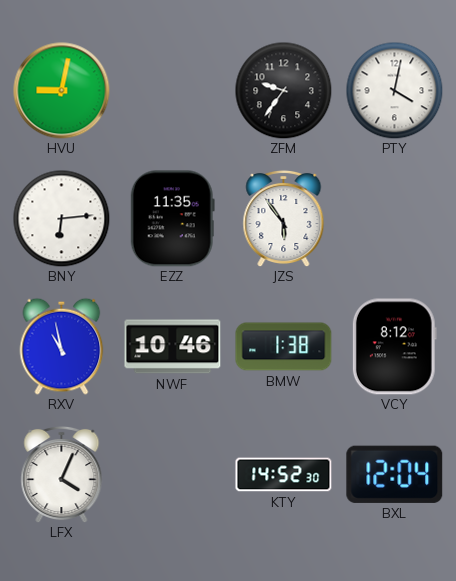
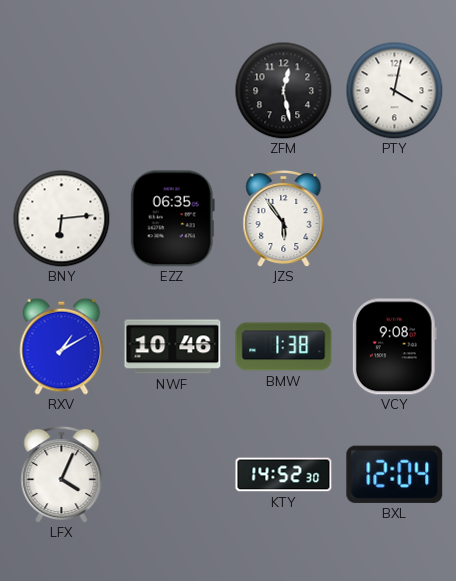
HVU: 9:02 -> none
ZFM: 9:36 -> 12:28
EZZ: 11:35 -> 06:35
RXV: 10:58 -> 1:10
VCY: 8:12 -> 9:08
